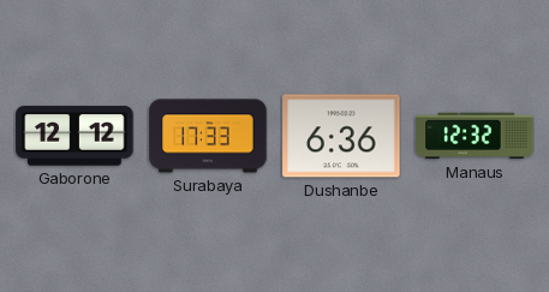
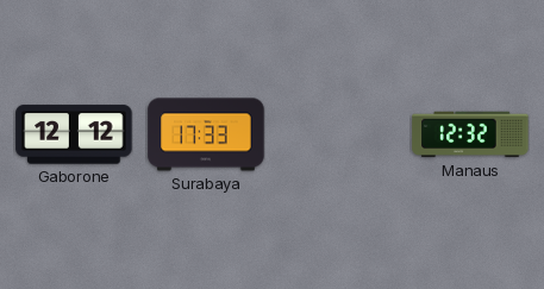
Dushanbe: 6:36 -> none
